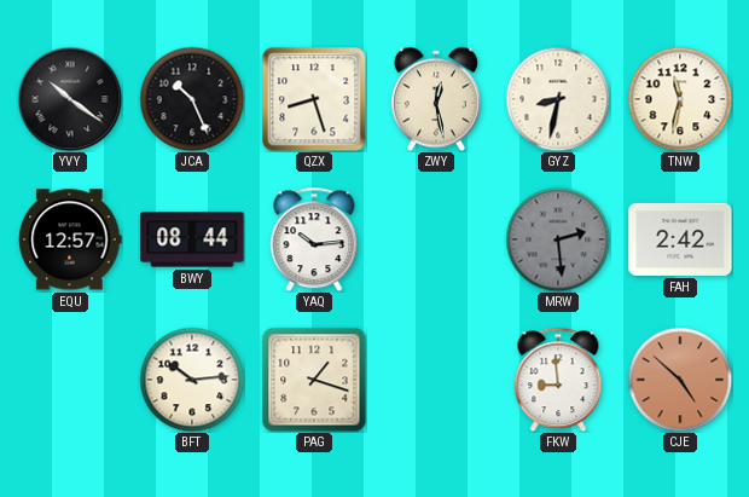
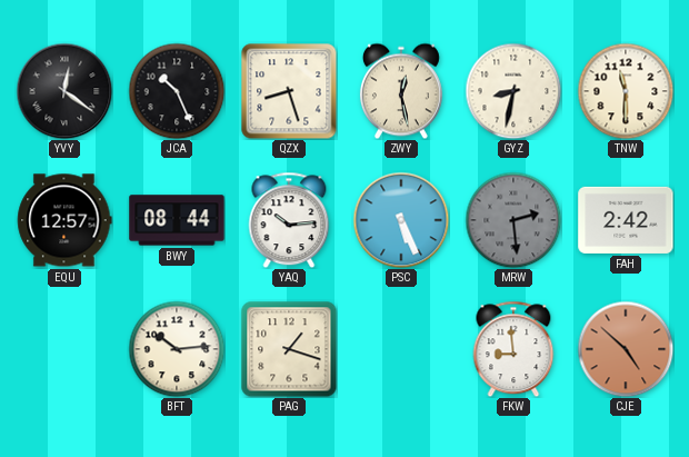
YVY: 10:21 -> 12:21
TNW: 11:32 -> 11:30
PSC: none -> 5:26
